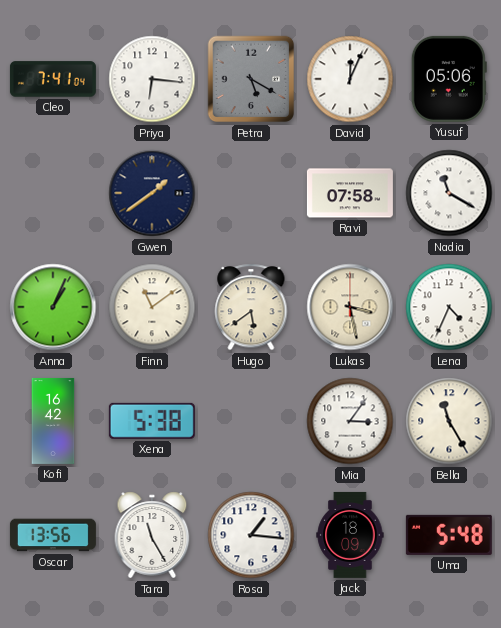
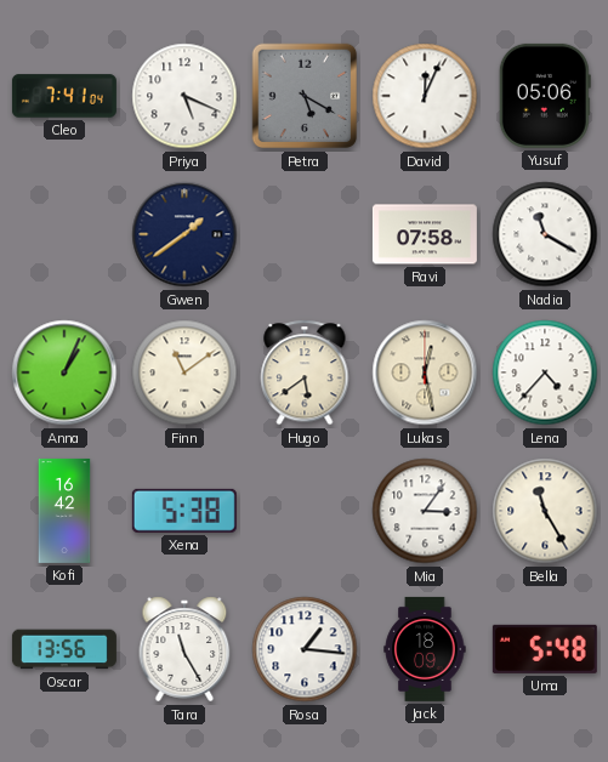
Priya: 6:16 -> 5:19
Lukas: 3:28 -> 12:28
Lena: 4:34 -> 4:37
